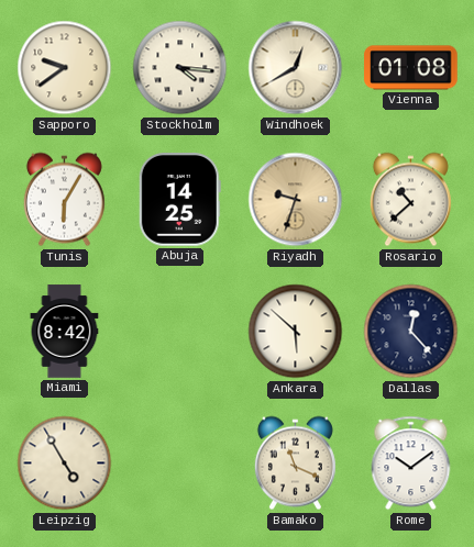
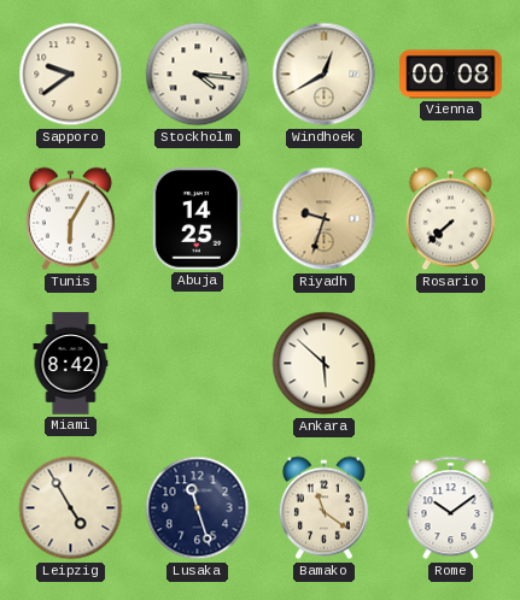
Vienna: 01:08 -> 00:08
Rosario: 10:38 -> 7:38
Dallas: 12:23 -> none
Lusaka: none -> 11:27
Bamako: 11:19 -> 11:21
